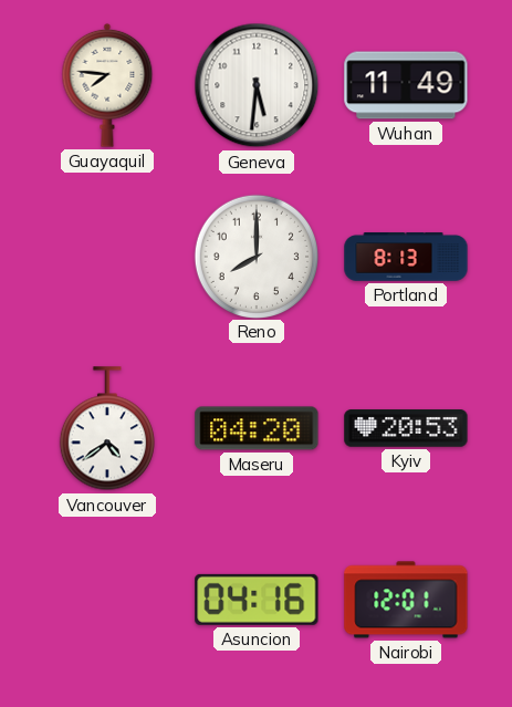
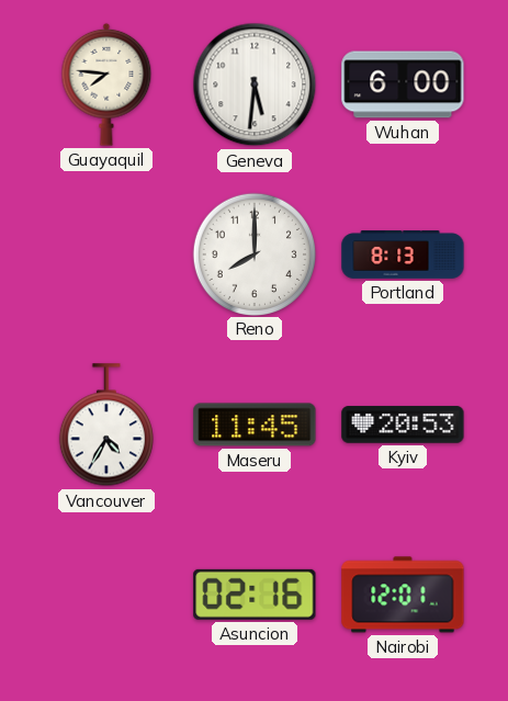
Wuhan: 11:49 -> 6:00
Vancouver: 4:39 -> 4:35
Maseru: 04:20 -> 11:45
Asuncion: 04:16 -> 02:16
